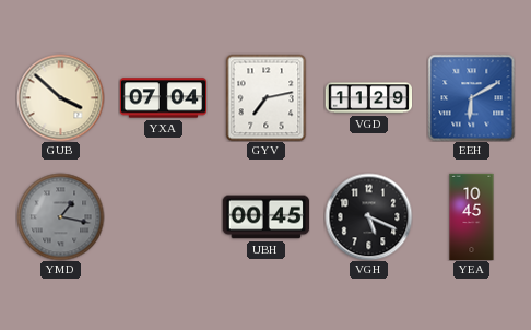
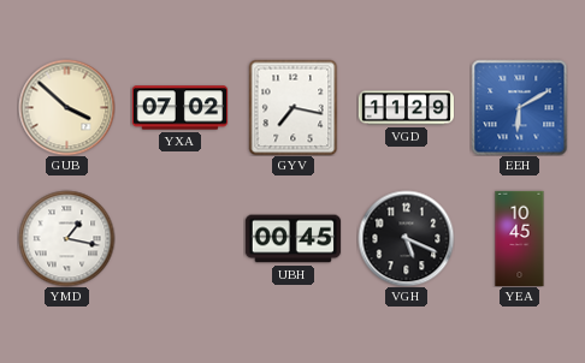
YXA: 07:04 -> 07:02
GYV: 7:13 -> 7:17
YMD dial: grey -> white
